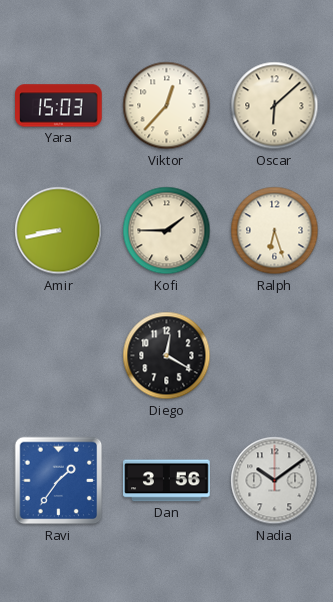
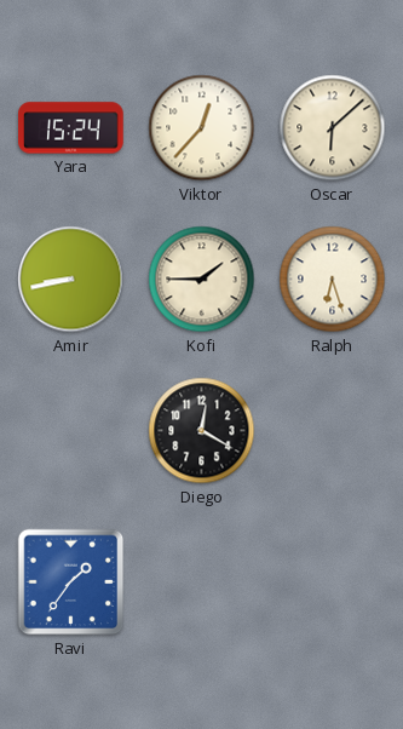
Yara: 15:03 -> 15:24
Dan: 3:56 -> none
Nadia: 10:09 -> none
